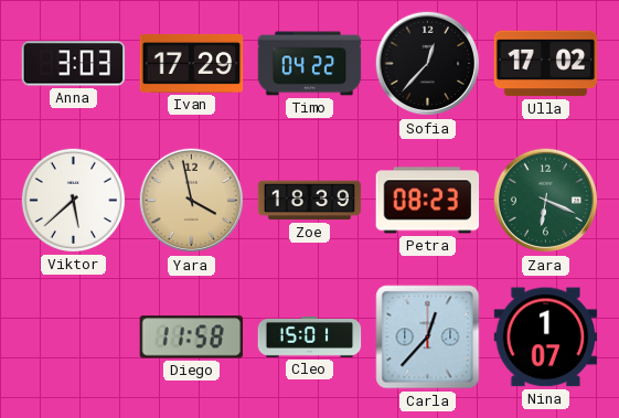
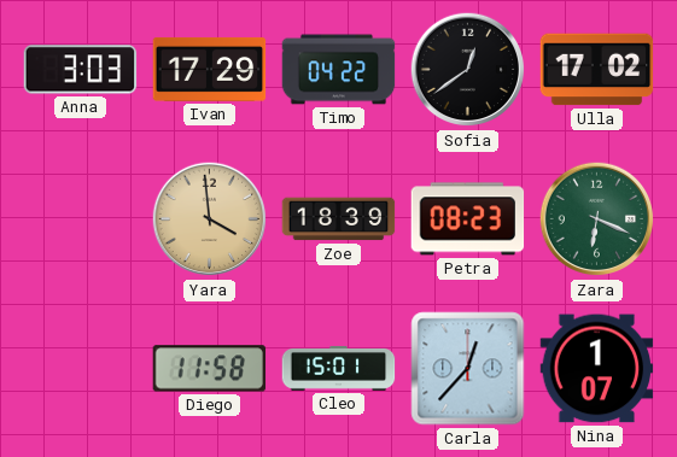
Sofia: 12:37 -> 12:39
Viktor: 5:38 -> none
Yara: 3:58 -> 3:59
